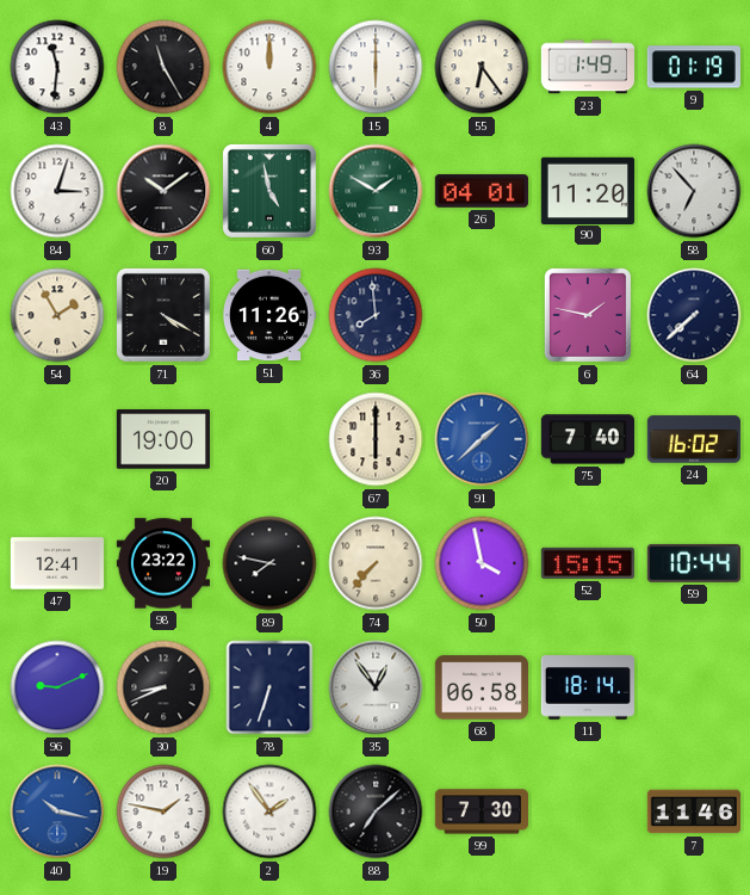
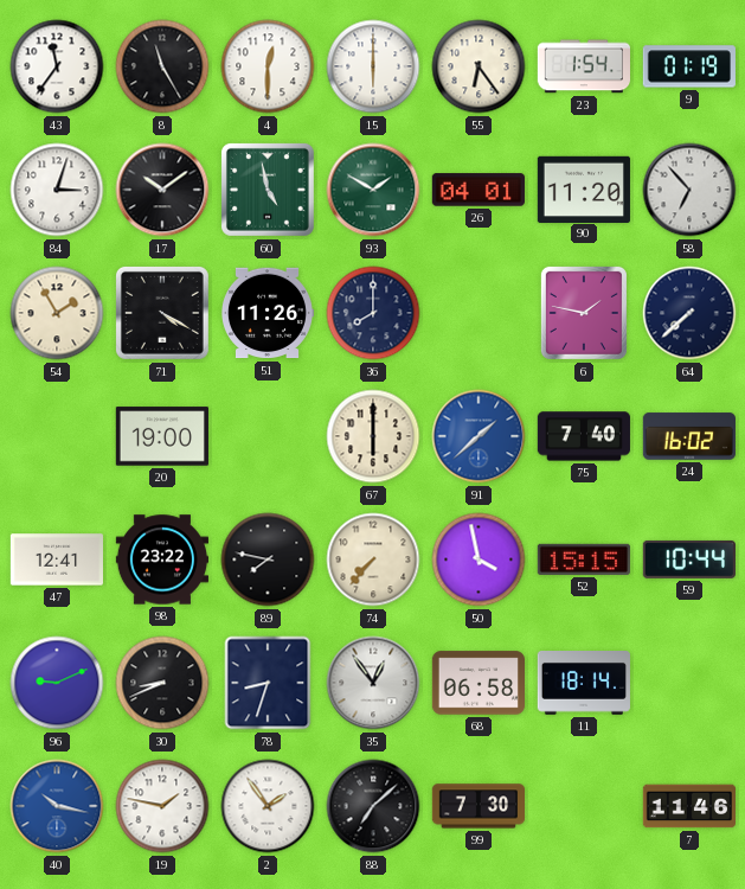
43: 11:31 -> 11:36
4: 12:00 -> 12:30
23: 1:49 -> 1:54
36: 7:59 -> 8:00
78: 6:33 -> 8:33
